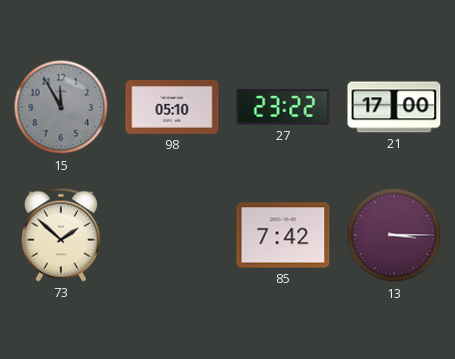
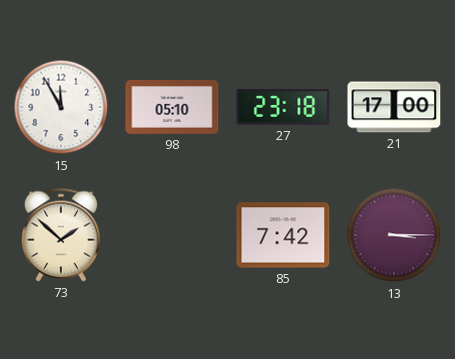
15 dial: grey -> white
27: 23:22 -> 23:18
